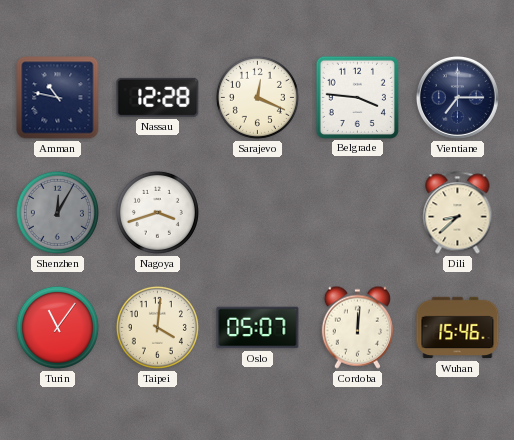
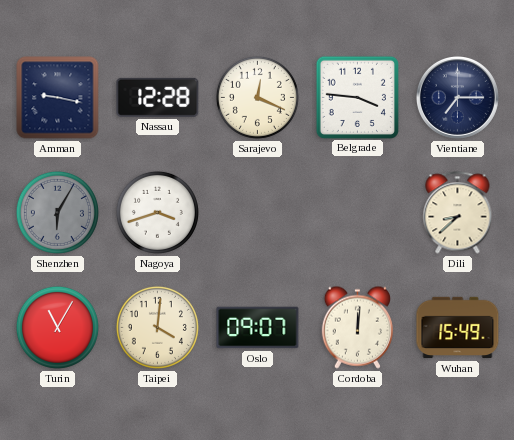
Amman: 10:47 -> 9:17
Shenzhen: 12:05 -> 6:05
Turin: 11:06 -> 11:05
Oslo: 05:07 -> 09:07
Wuhan: 15:46 -> 15:49
